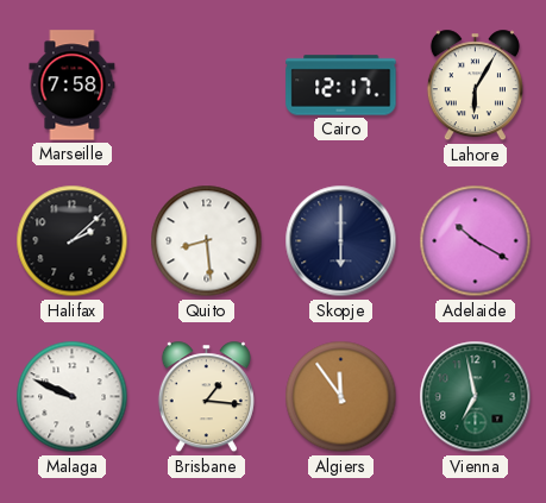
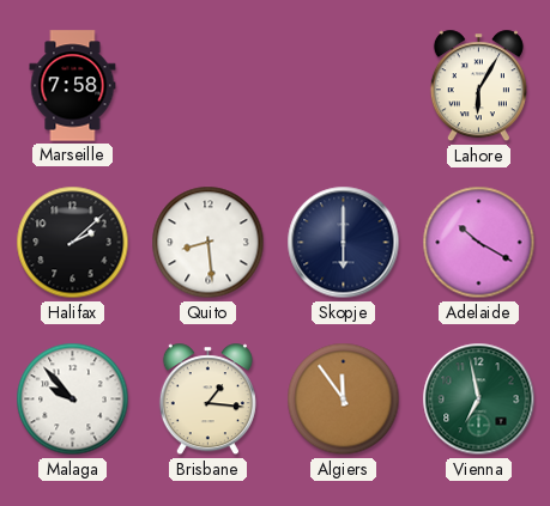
Cairo: 12:17 -> none
Malaga: 9:49 -> 9:53
